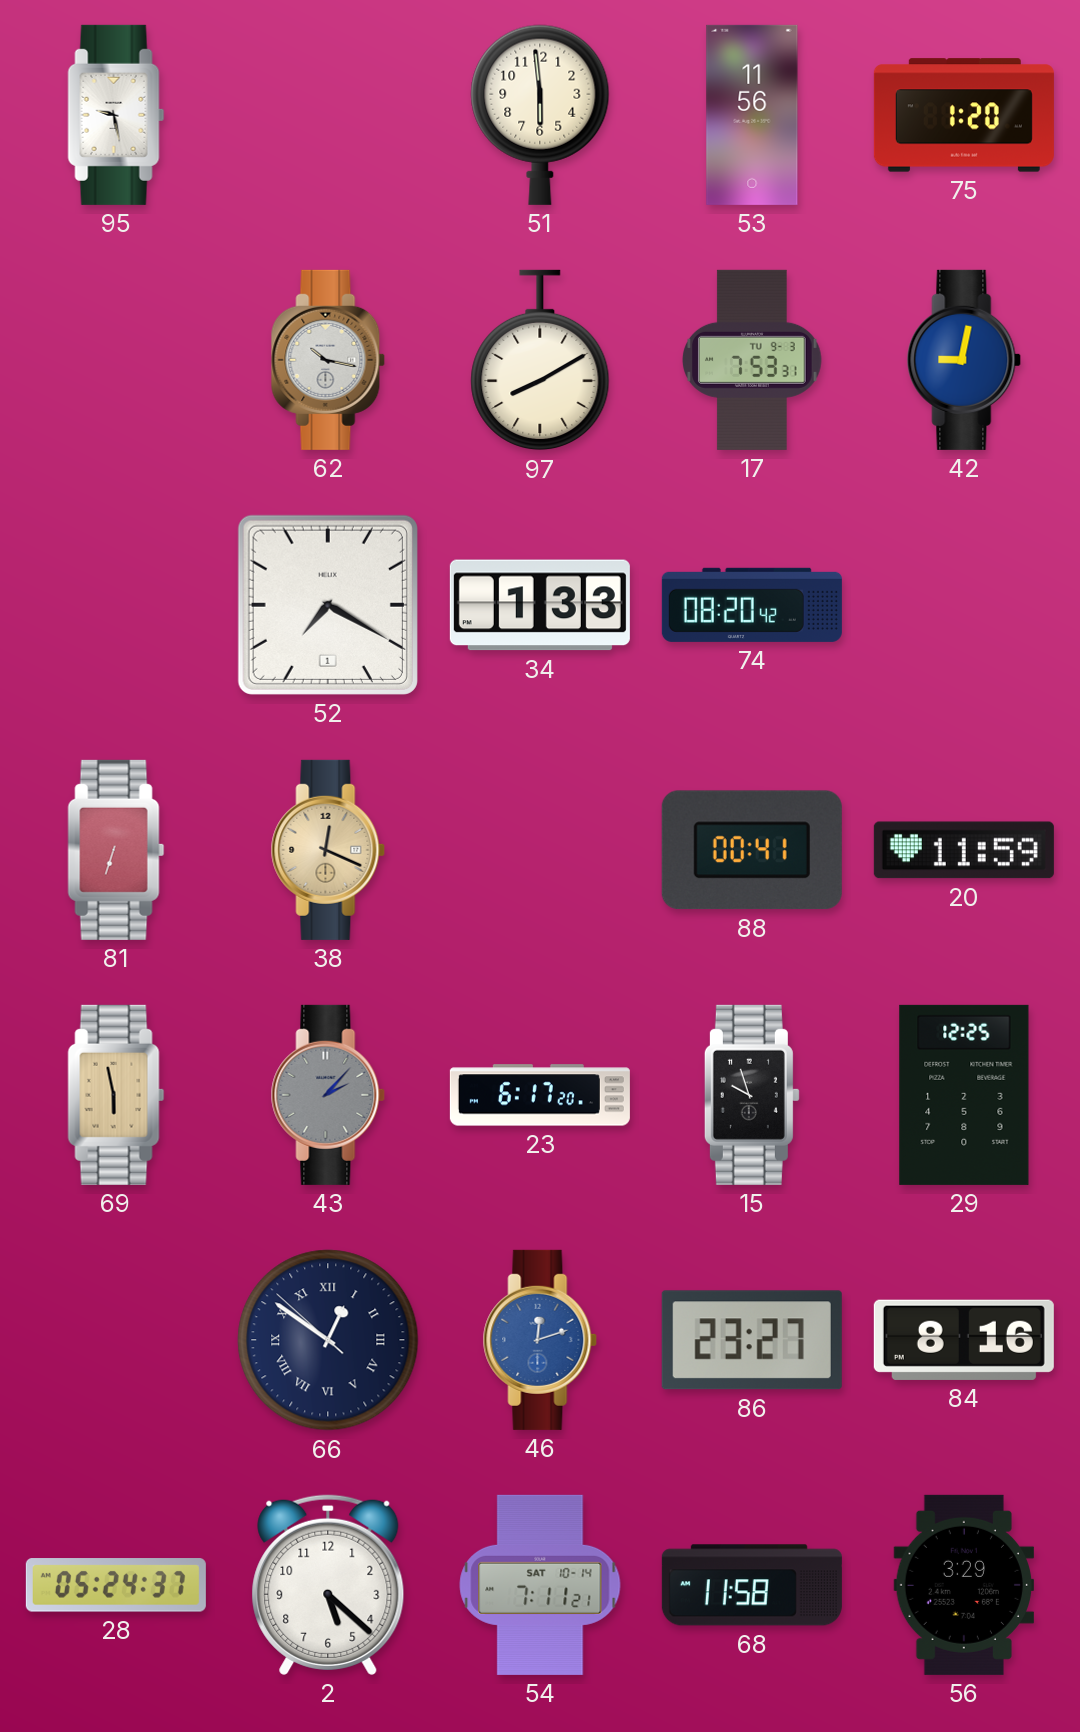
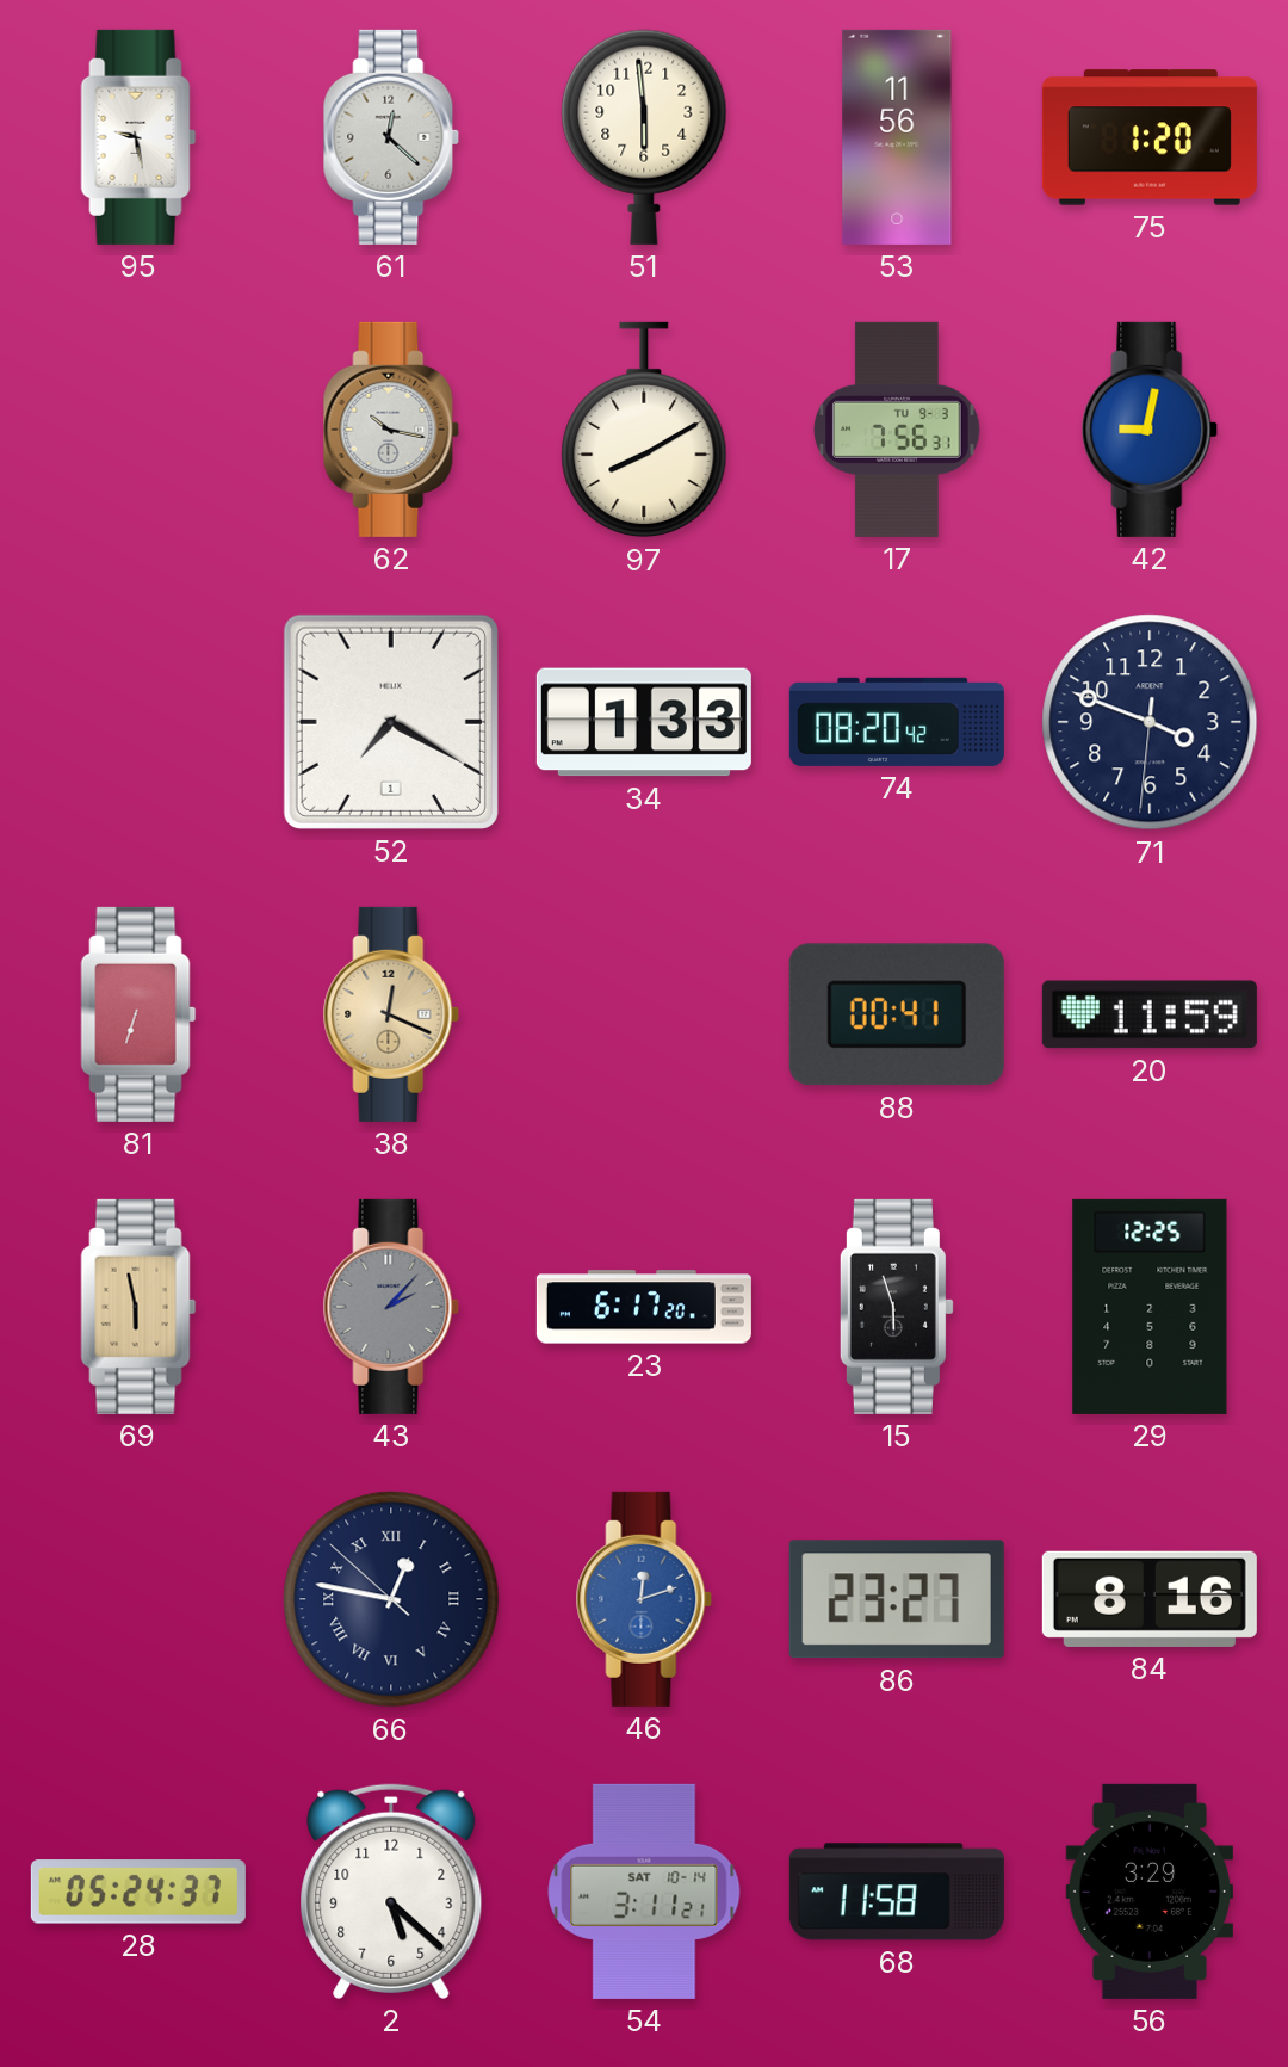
61: none -> 12:22
17: 7:53 -> 7:56
71: none -> 3:48
15: 9:57 -> 5:57
66: 12:50 -> 12:46
54: 7:11 -> 3:11
